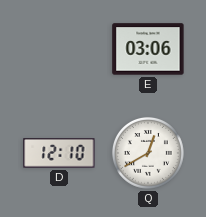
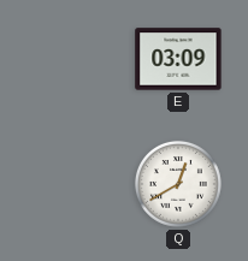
E: 03:06 -> 03:09
D: 12:10 -> none
